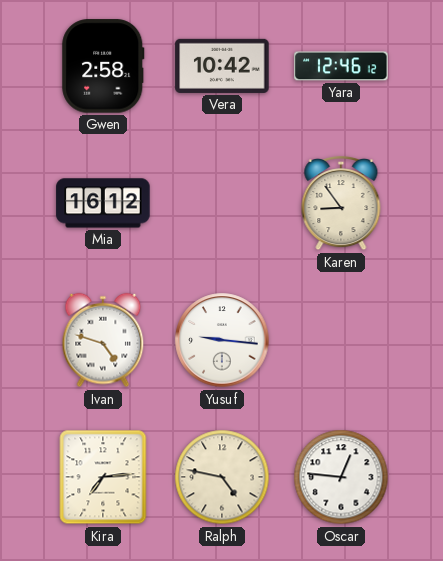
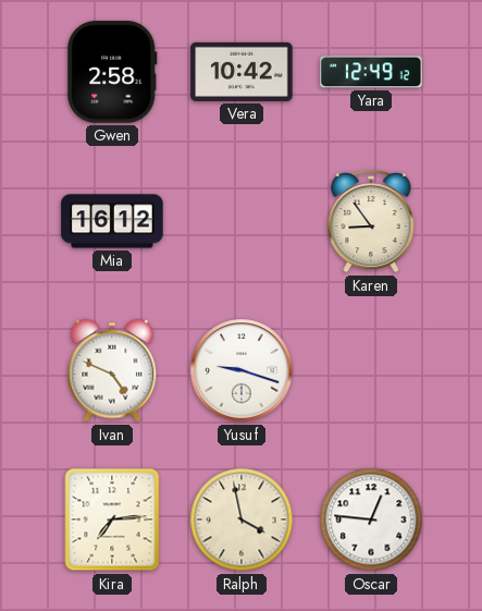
Yara: 12:46 -> 12:49
Ivan: 4:48 -> 4:49
Yusuf: 9:16 -> 9:18
Ralph: 4:47 -> 3:58
